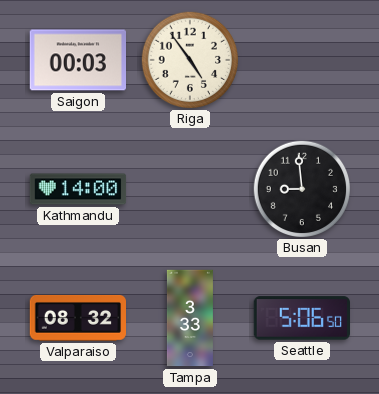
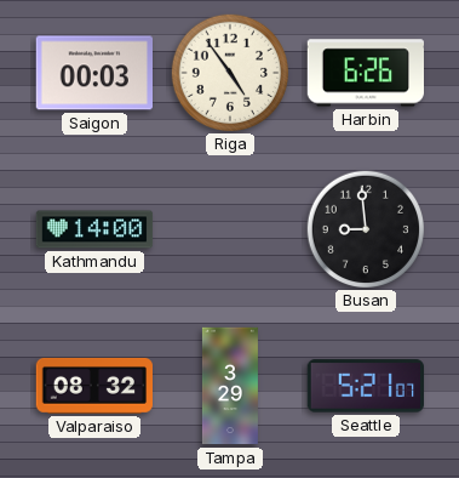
Harbin: none -> 6:26
Tampa: 3:33 -> 3:29
Seattle: 5:06 -> 5:21
